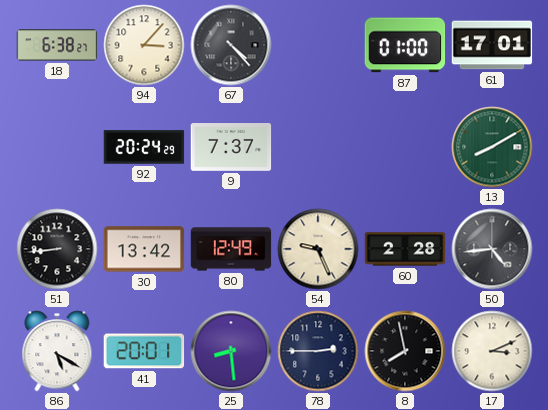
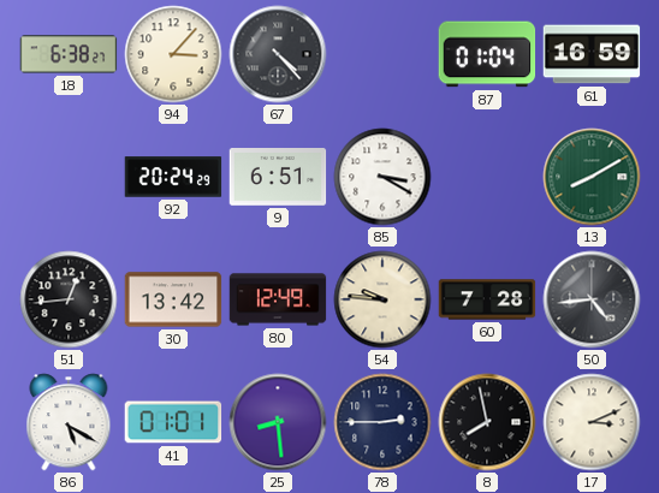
87: 01:00 -> 01:04
61: 17:01 -> 16:59
9: 7:37 -> 6:51
85: none -> 3:20
51: 8:44 -> 12:44
54: 9:26 -> 9:46
60: 2:28 -> 7:28
41: 20:01 -> 01:01
